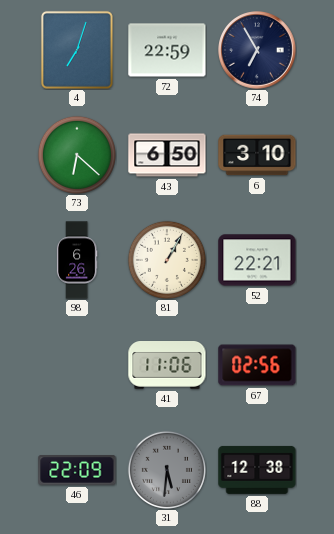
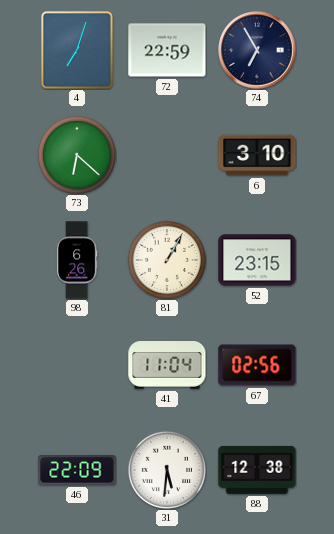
43: 6:50 -> none
52: 22:21 -> 23:15
41: 11:06 -> 11:04
31 dial: grey -> white
